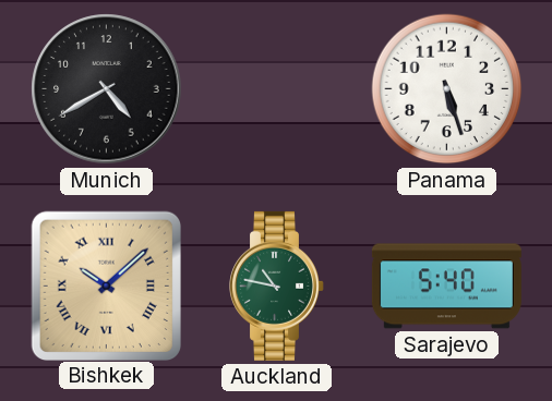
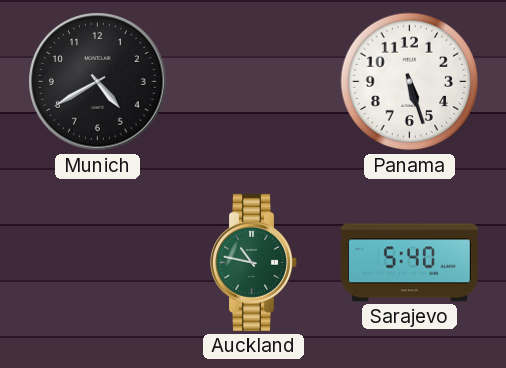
Bishkek: 10:08 -> none
